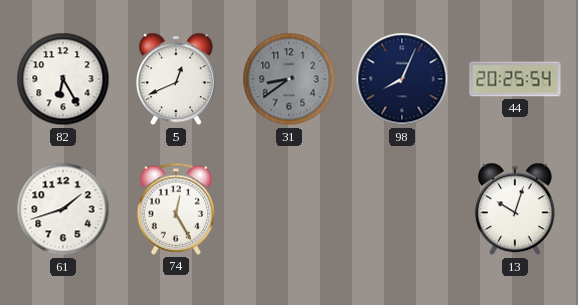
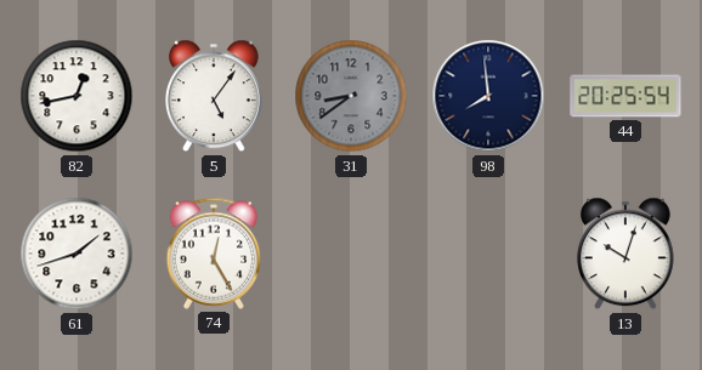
82: 6:25 -> 12:43
5: 12:41 -> 5:06
98: 8:04 -> 7:59
